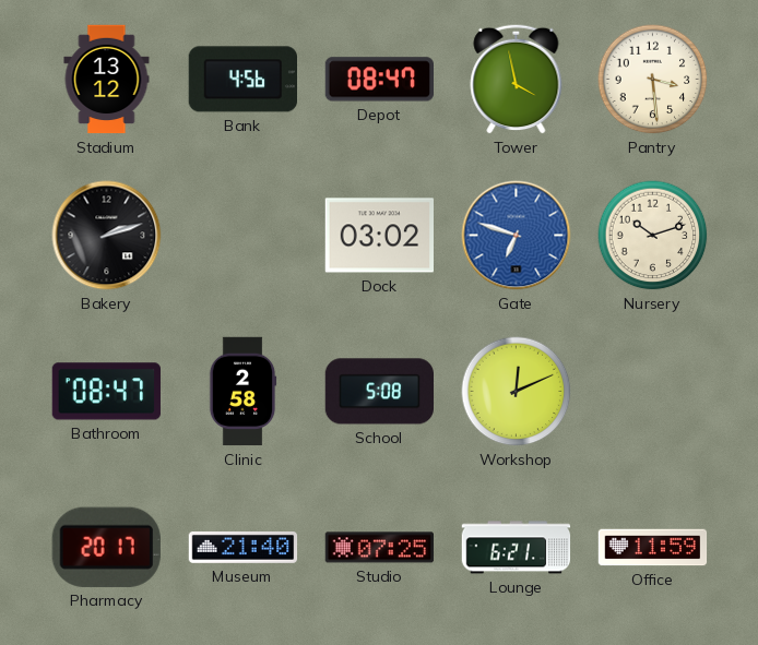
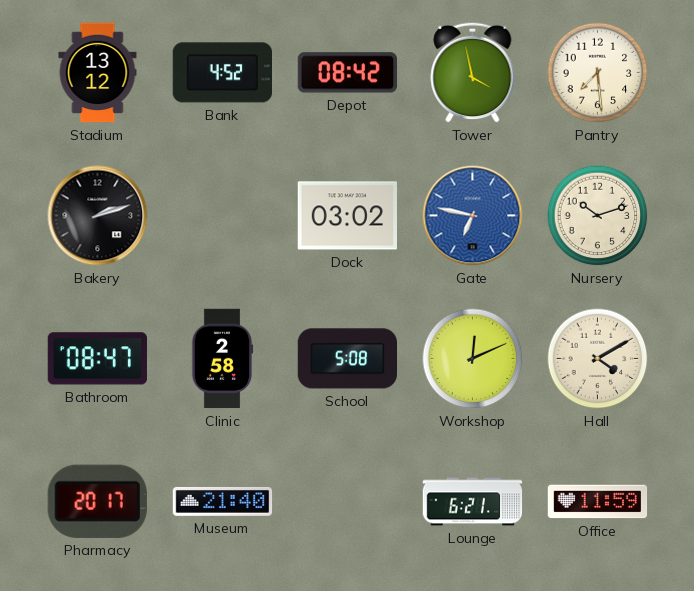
Bank: 4:56 -> 4:52
Depot: 08:47 -> 08:42
Pantry: 3:29 -> 7:29
Gate: 6:48 -> 6:47
Hall: none -> 4:10
Studio: 07:25 -> none
